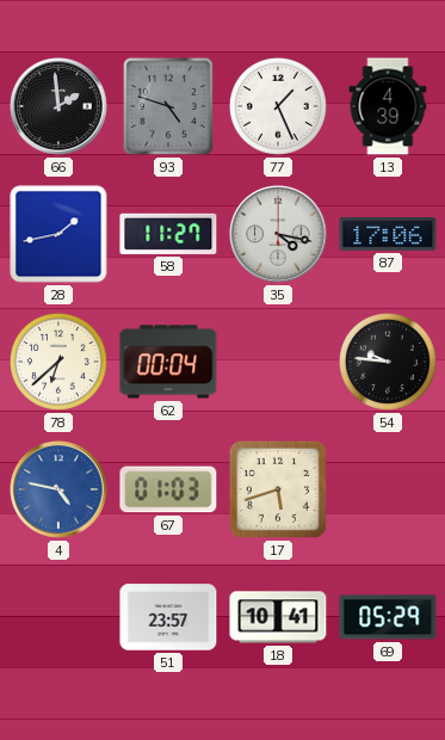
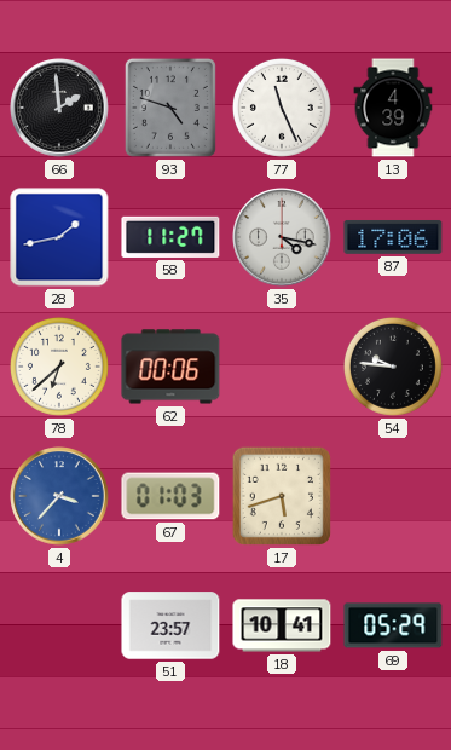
77: 1:26 -> 11:26
62: 00:04 -> 00:06
4: 4:47 -> 3:37
